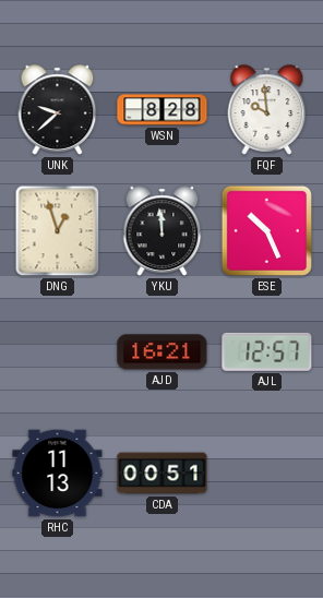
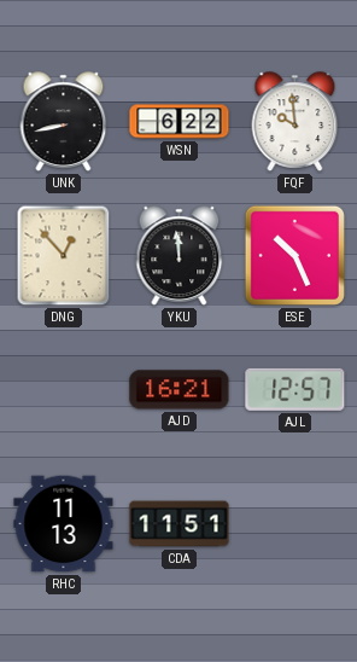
UNK: 9:38 -> 8:43
WSN: 8:28 -> 6:22
DNG: 12:57 -> 12:53
CDA: 00:51 -> 11:51
